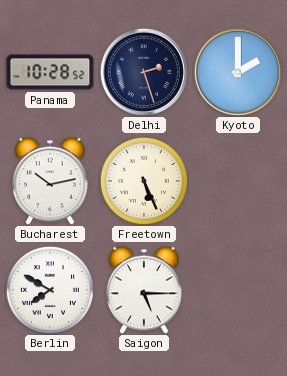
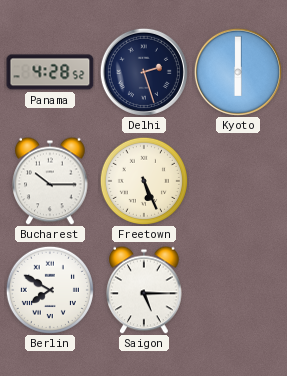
Panama: 10:28 -> 4:28
Kyoto: 2:00 -> 6:00
Bucharest: 10:13 -> 10:15
